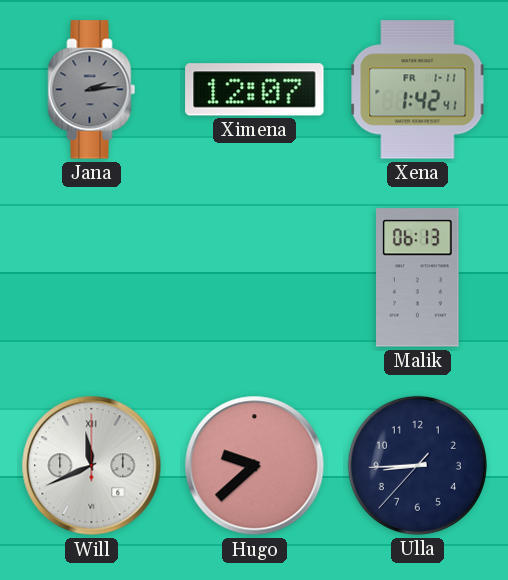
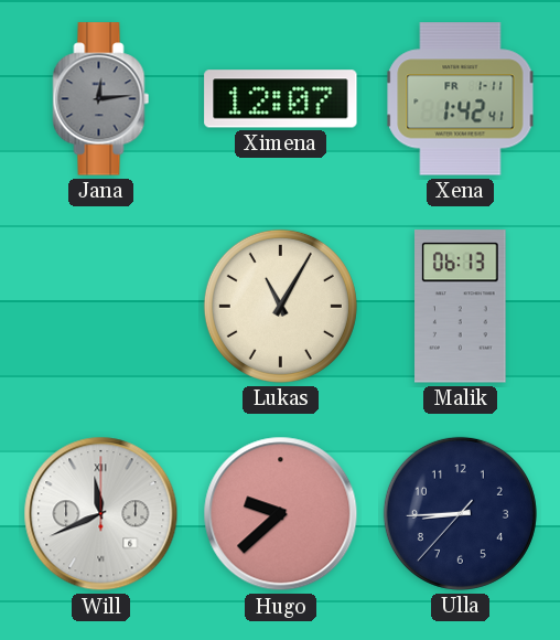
Jana: 2:14 -> 12:14
Lukas: none -> 11:05
